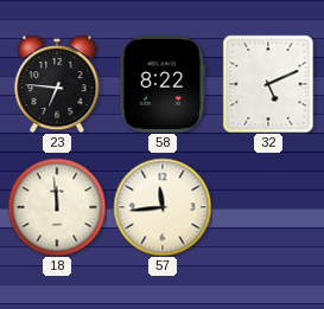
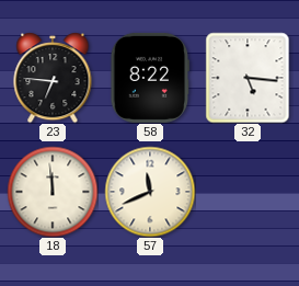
32: 5:11 -> 5:16
57: 11:44 -> 11:41
